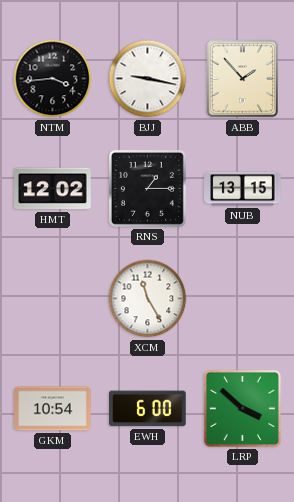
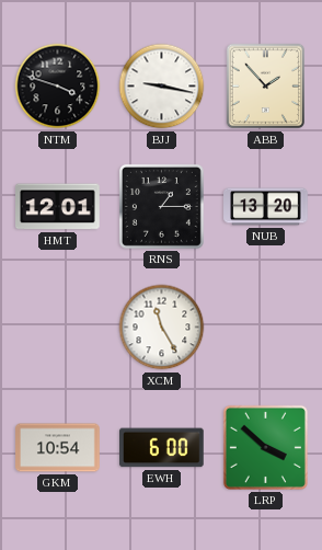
NTM: 3:44 -> 3:48
HMT: 12:02 -> 12:01
NUB: 13:15 -> 13:20
